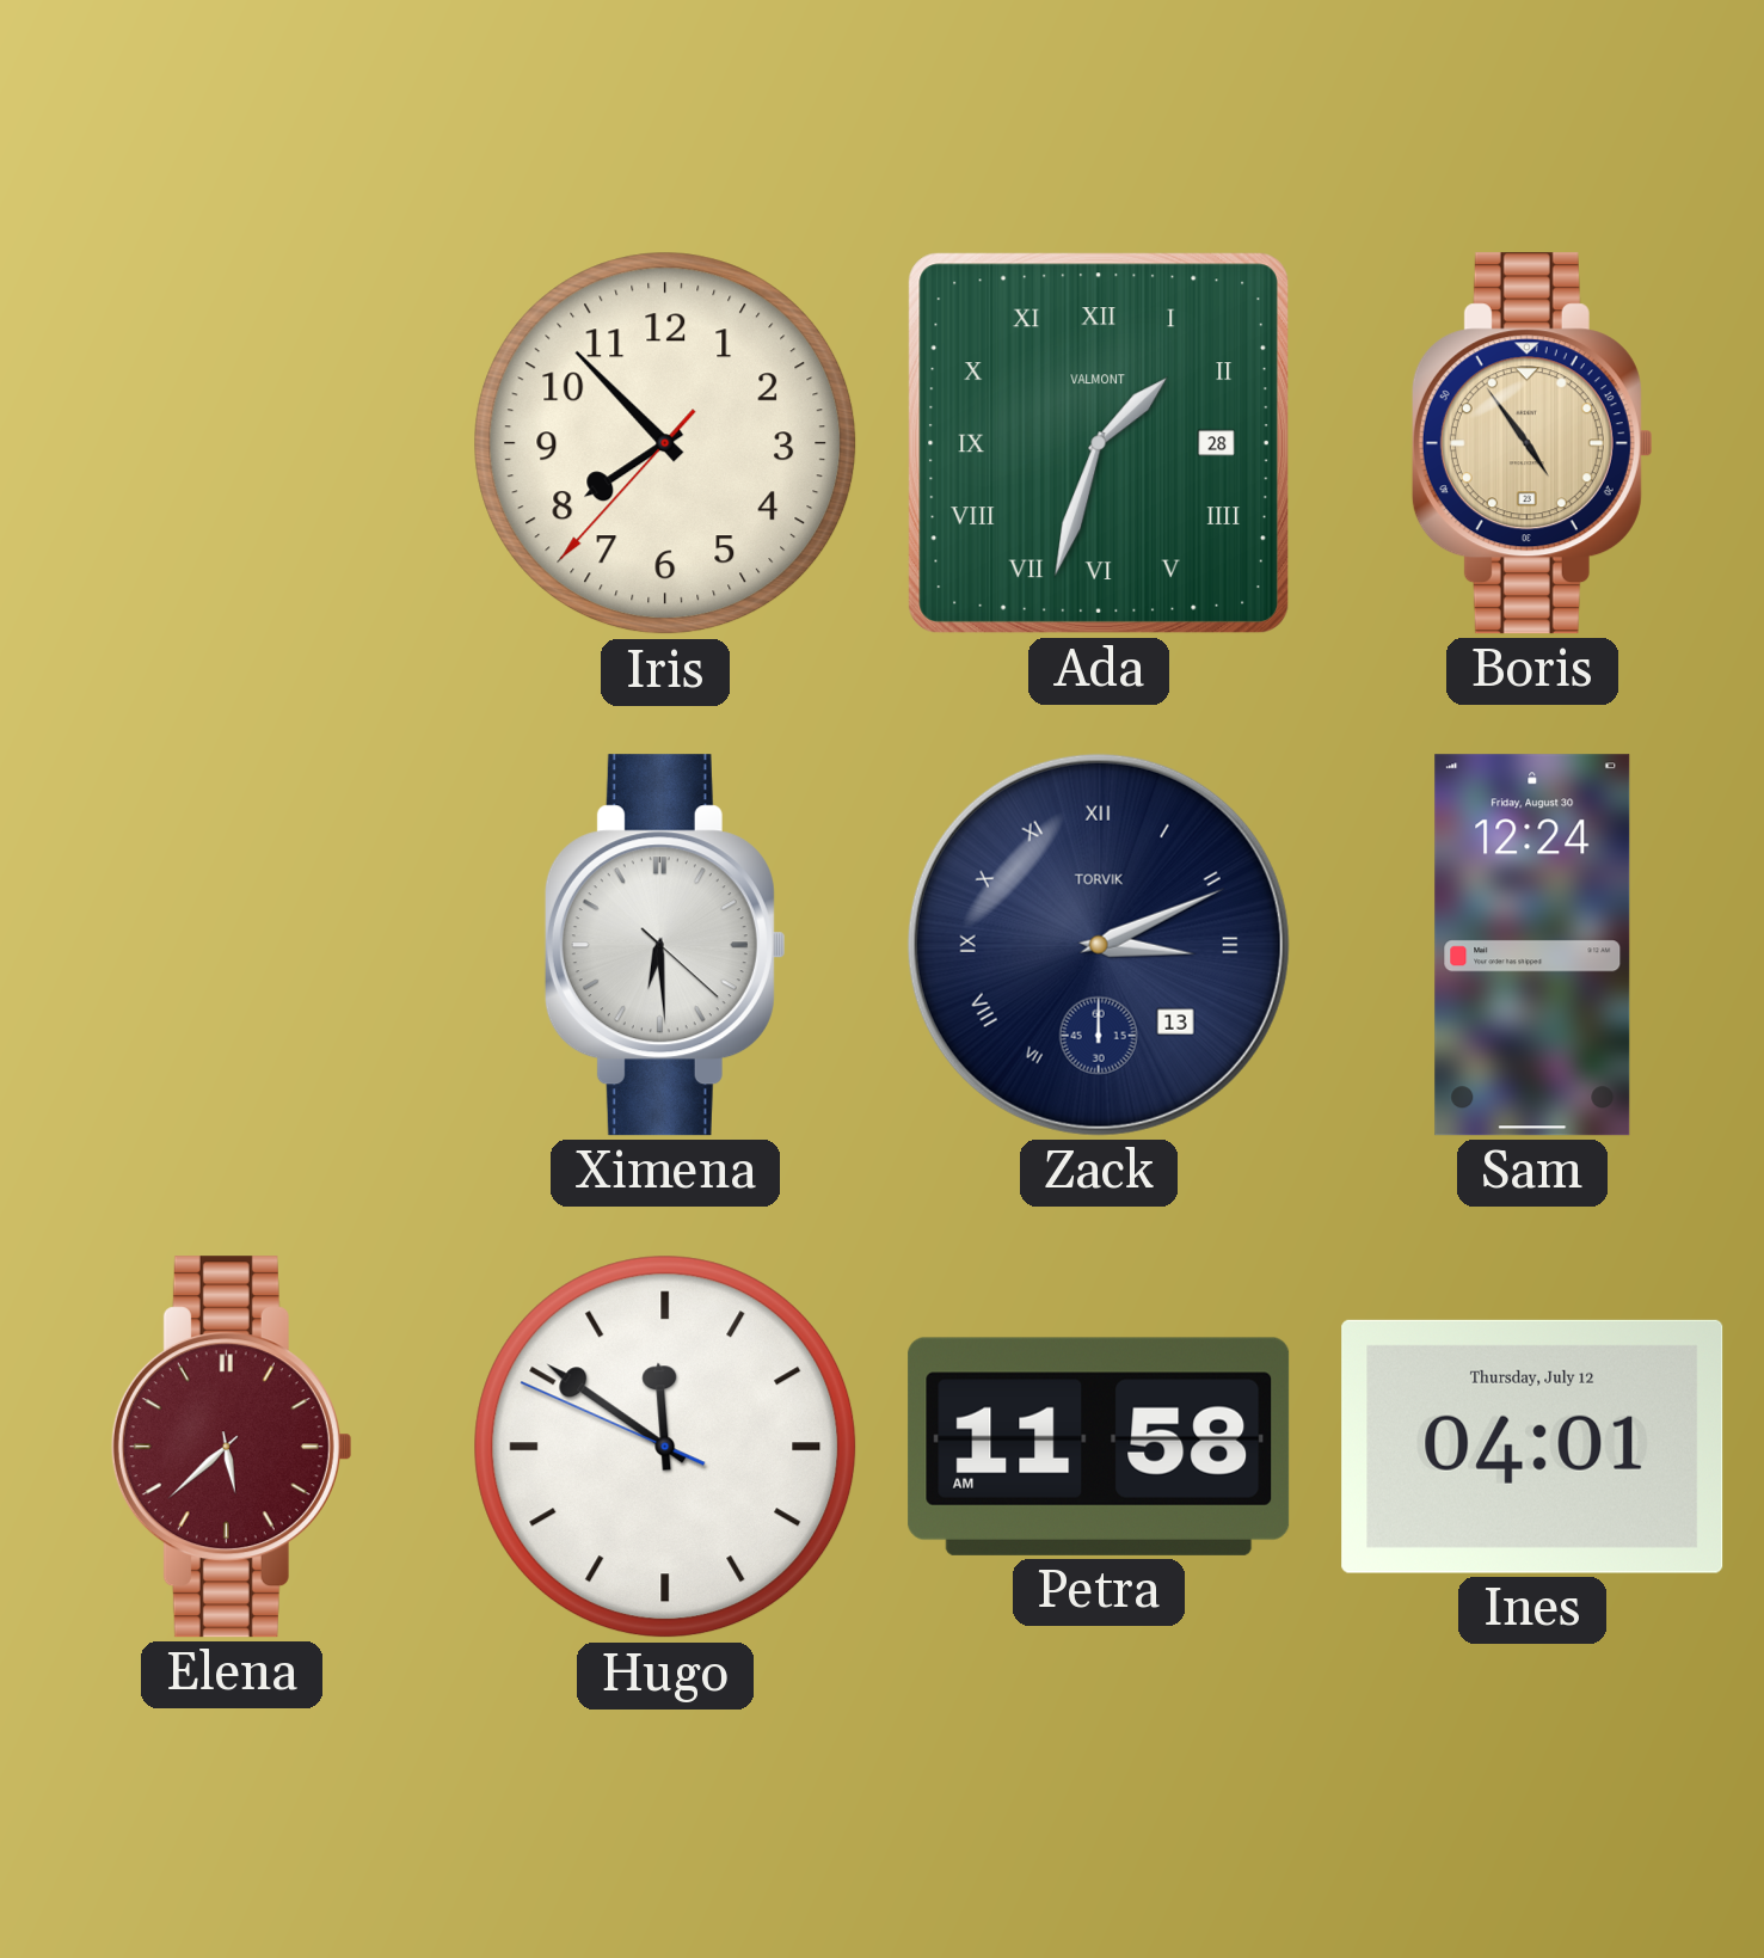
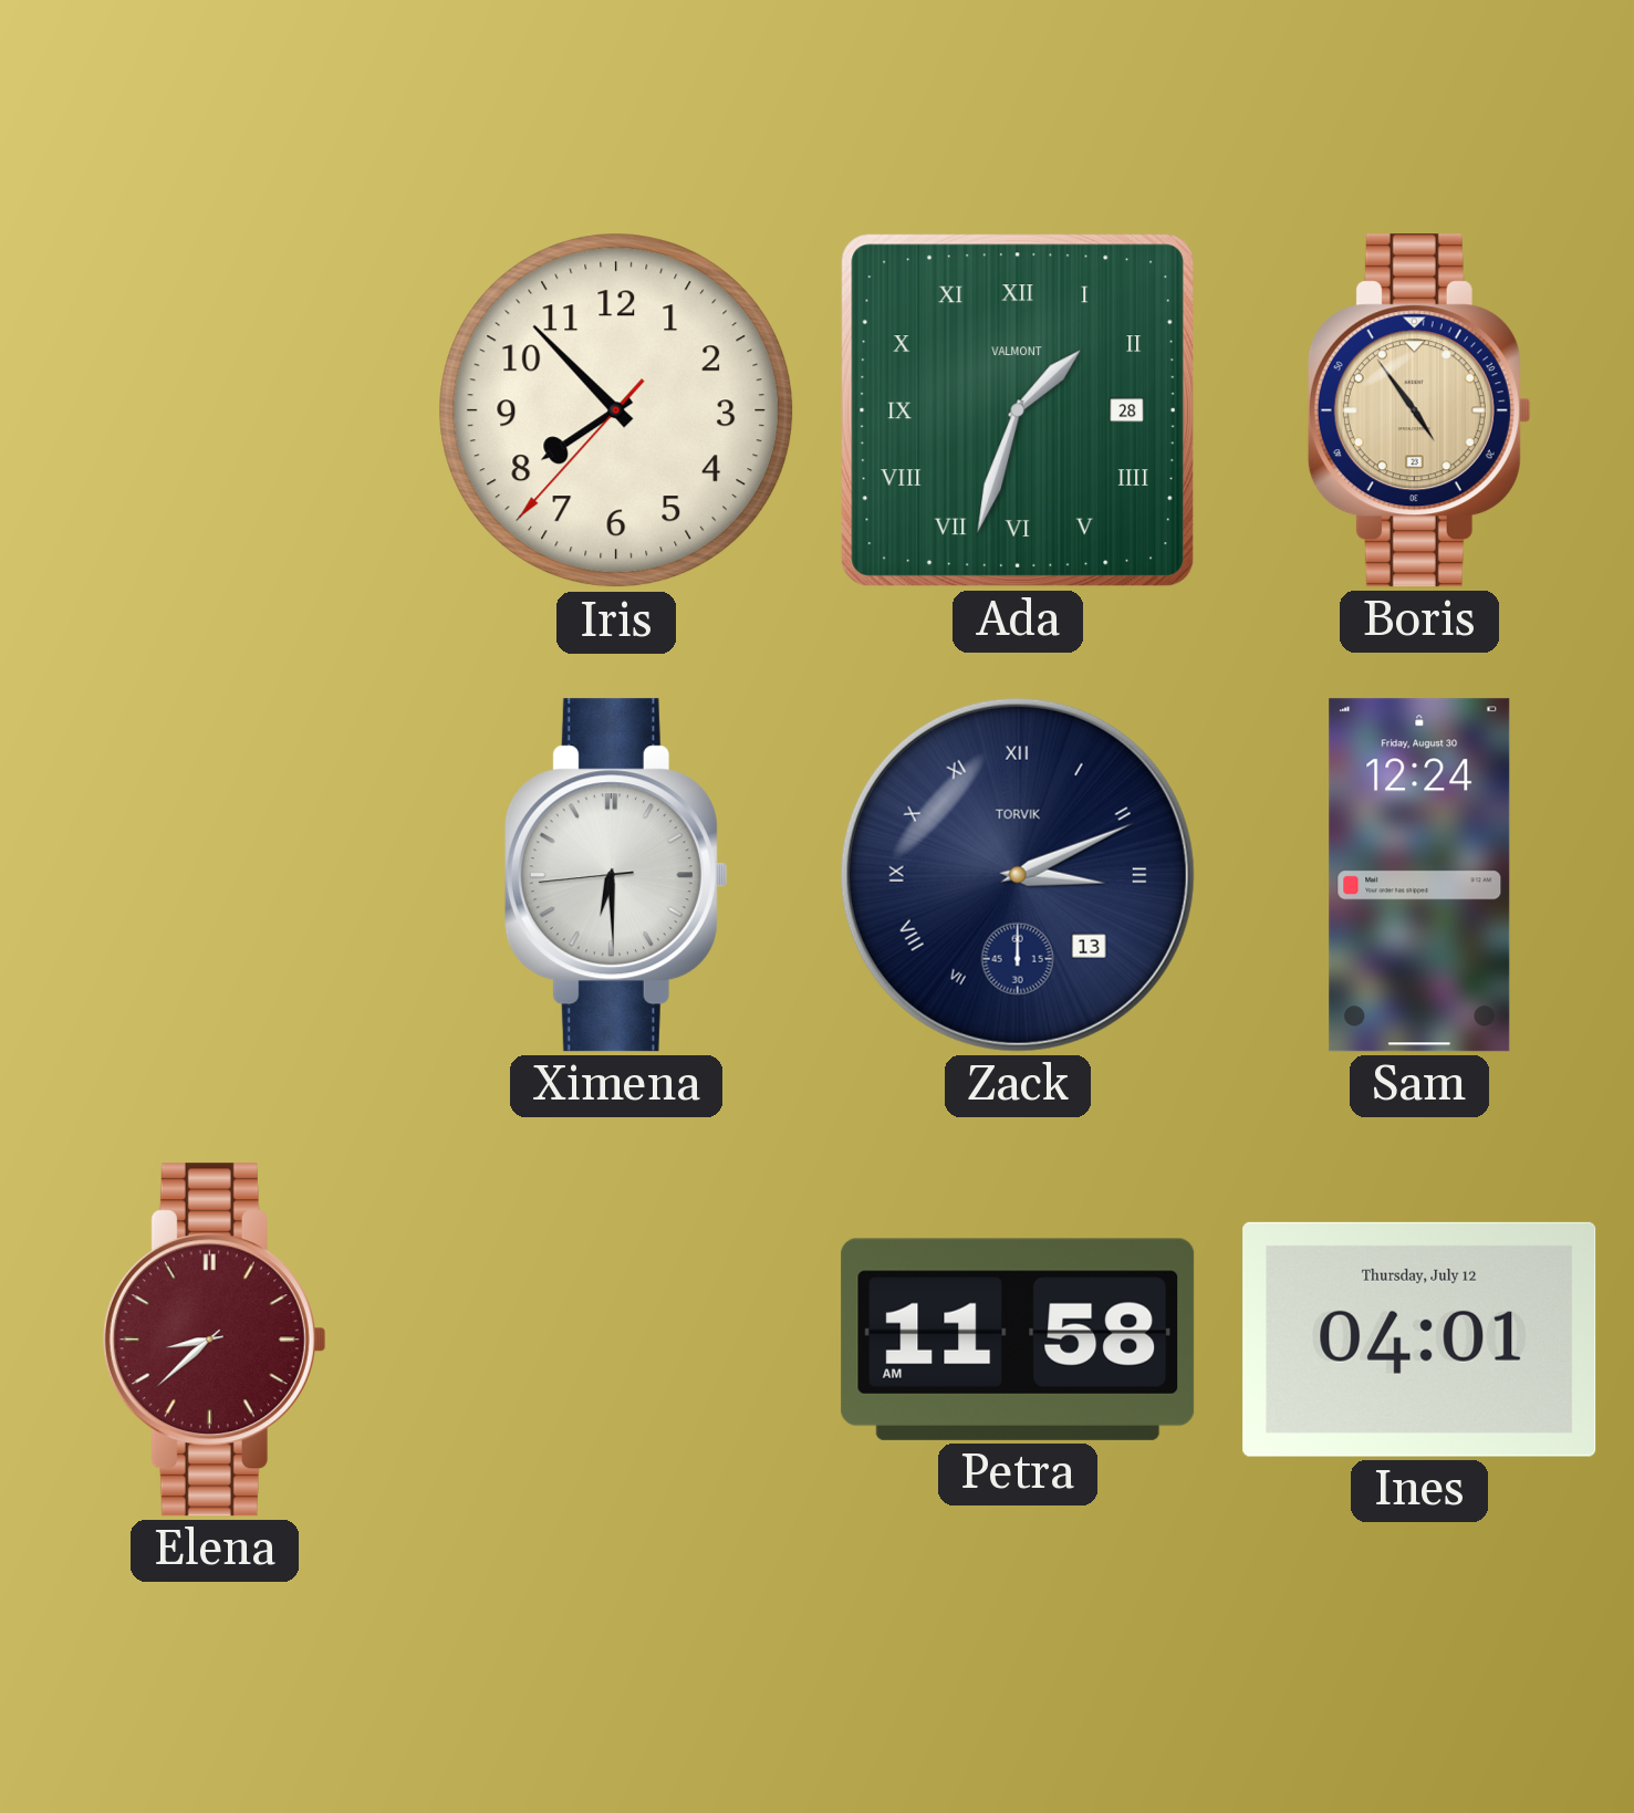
Ximena: 6:29:22 -> 6:29:44
Elena: 5:38 -> 8:38
Hugo: 11:50 -> none
